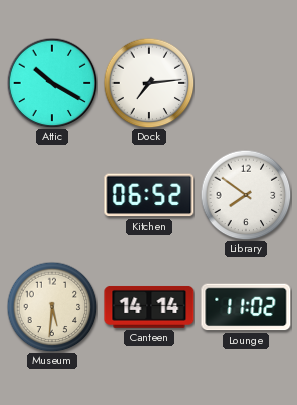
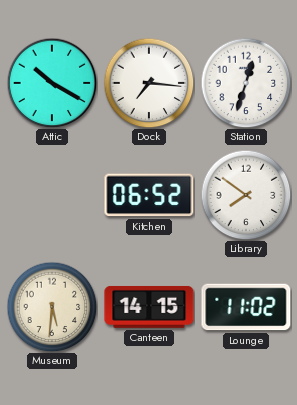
Dock: 7:14 -> 7:16
Station: none -> 12:33
Canteen: 14:14 -> 14:15
